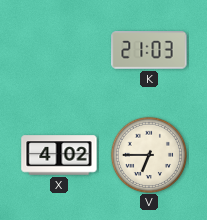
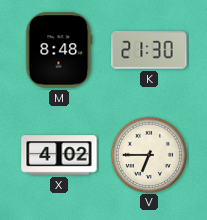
M: none -> 8:48
K: 21:03 -> 21:30
